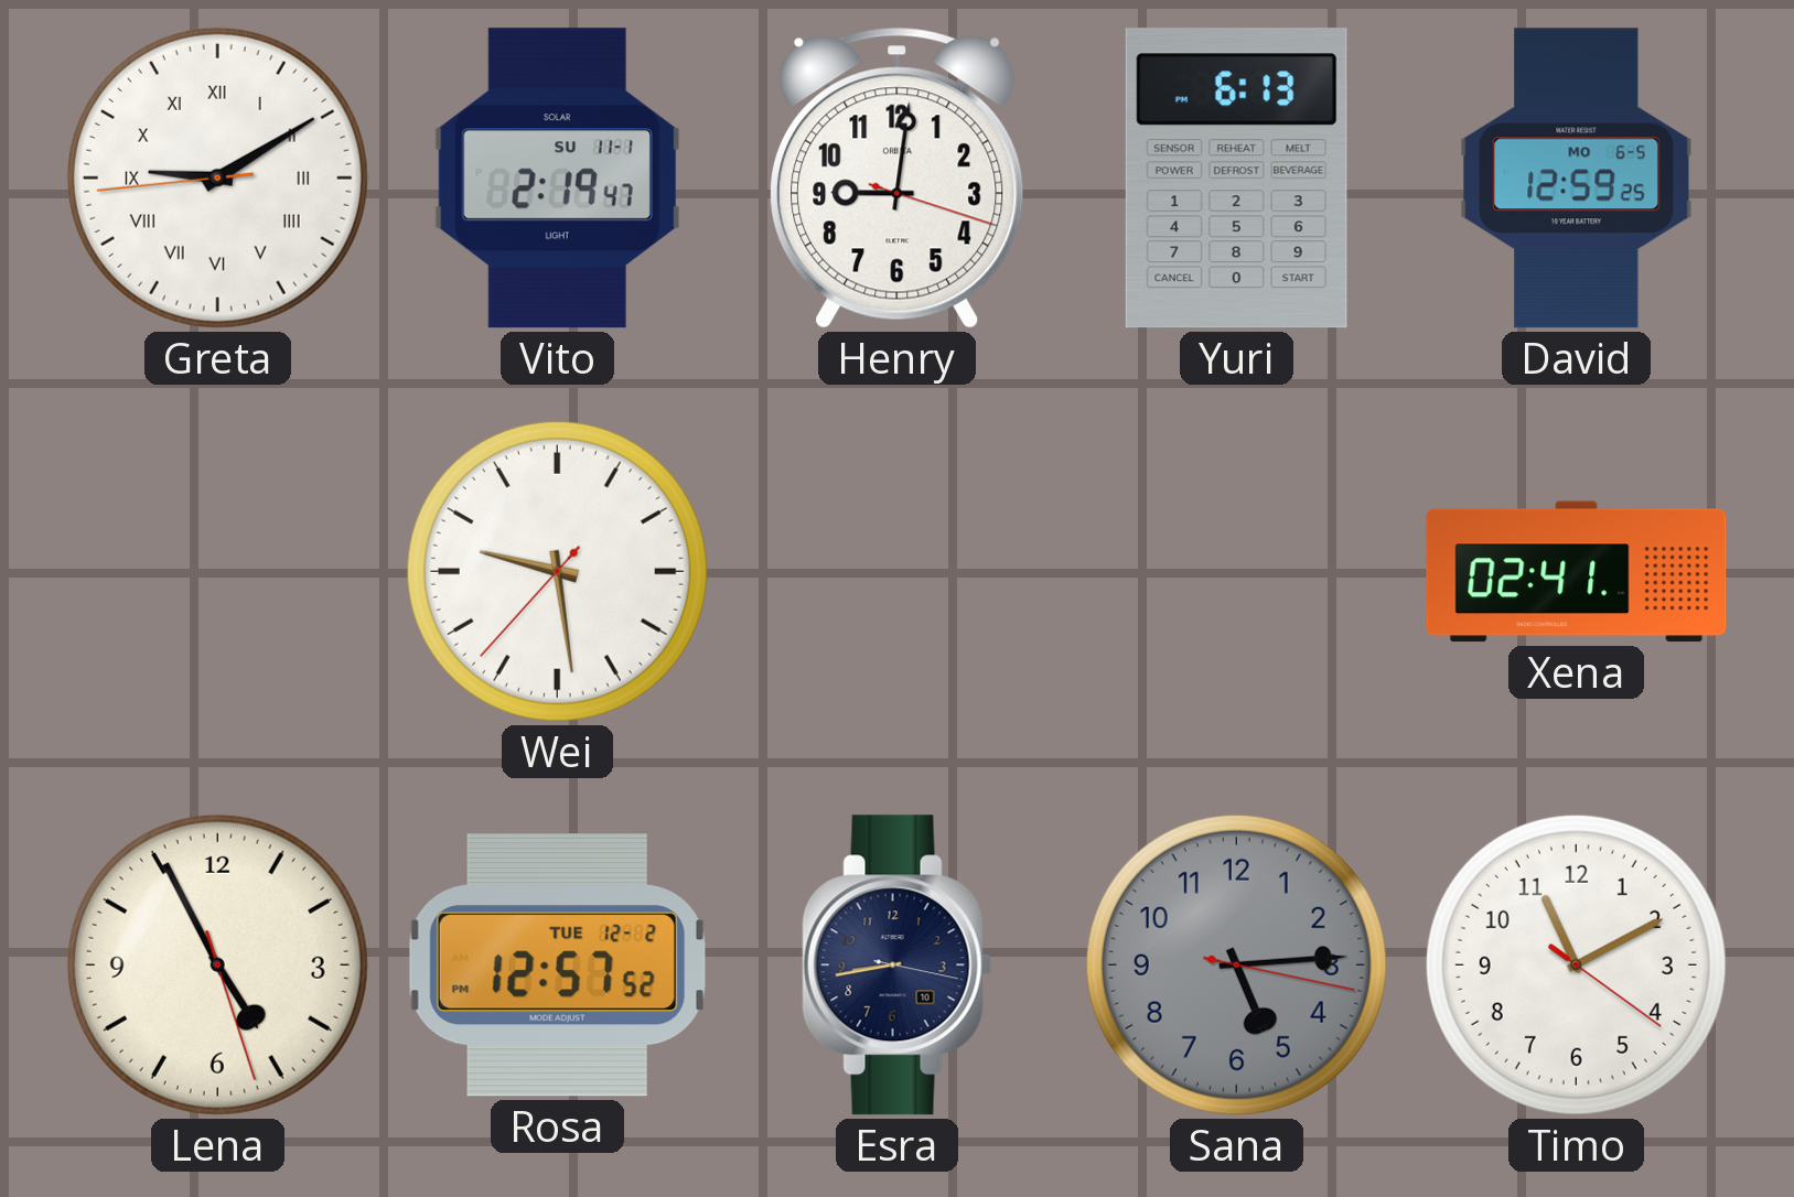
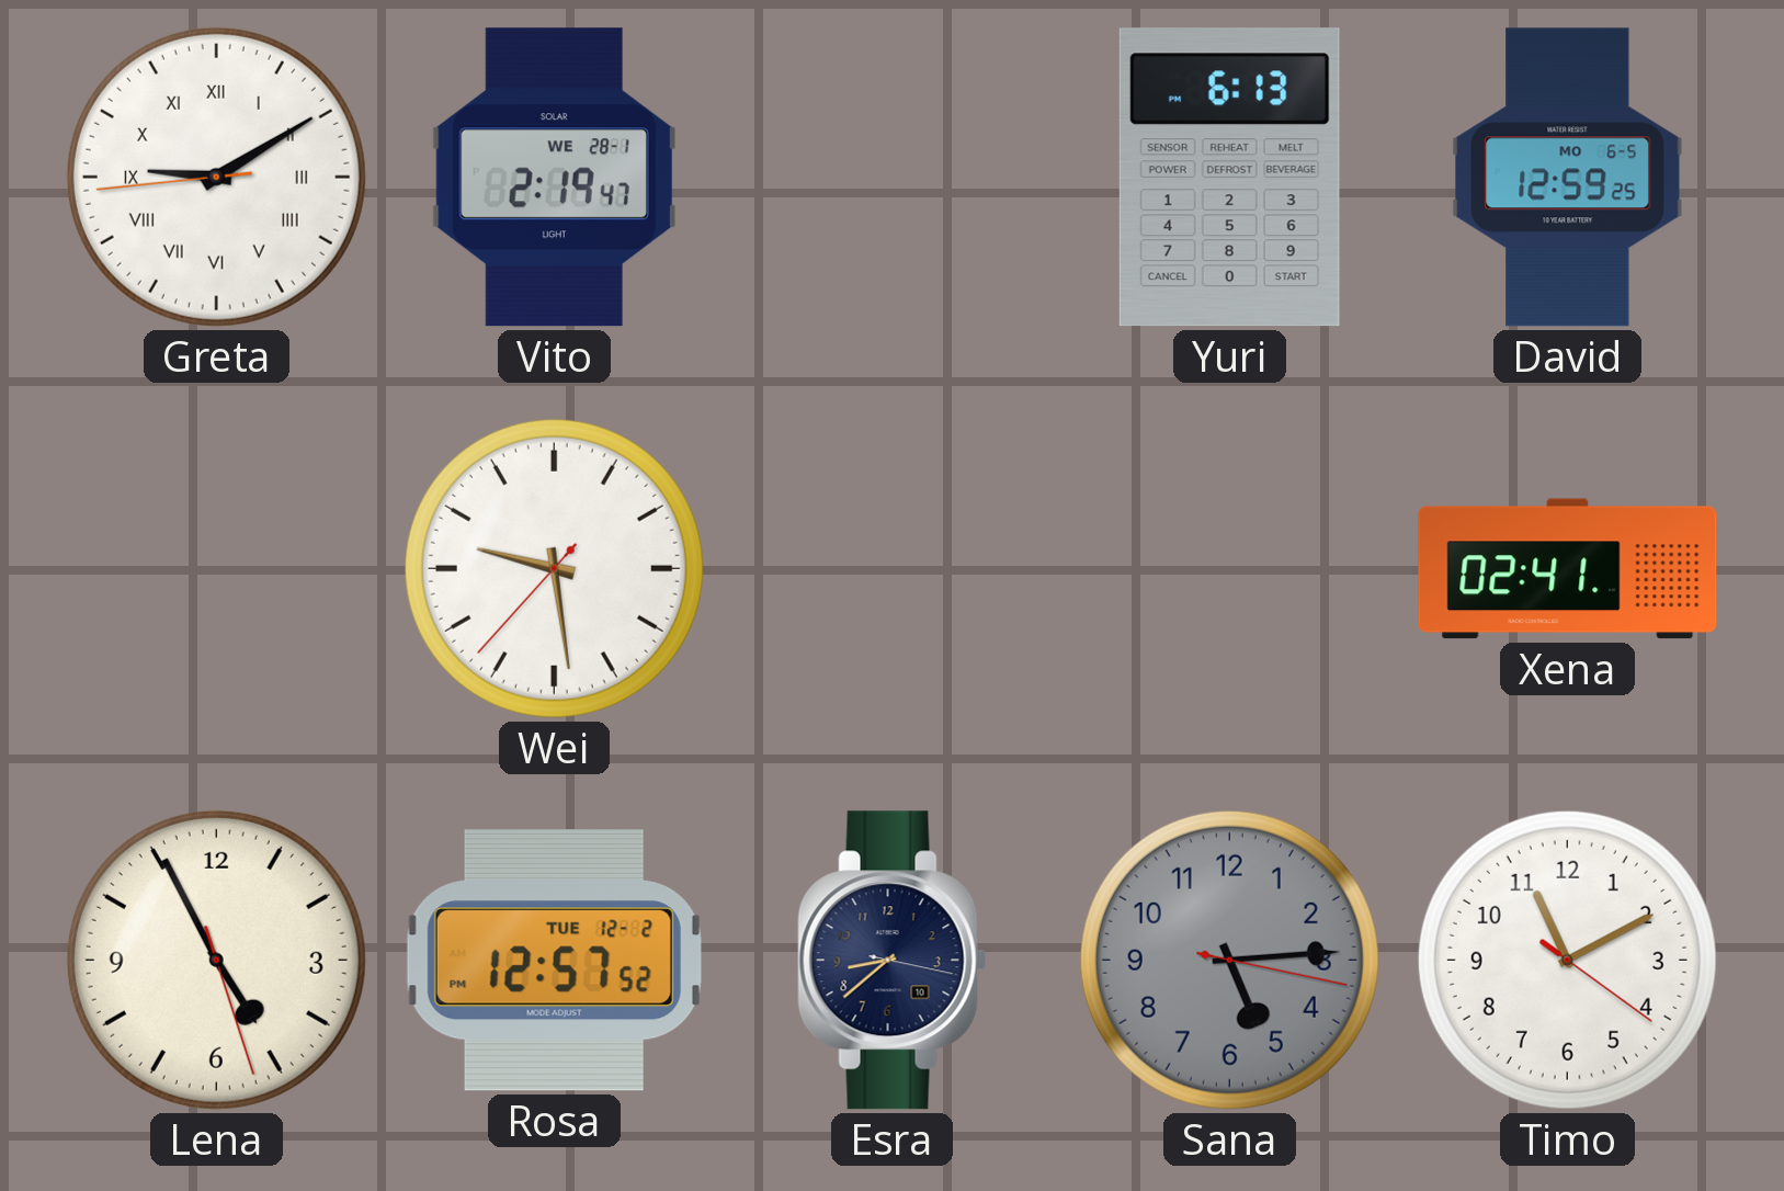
Vito date: SU 11-1 -> WE 28-1
Henry: 9:01 -> none
Esra: 8:43 -> 8:38
